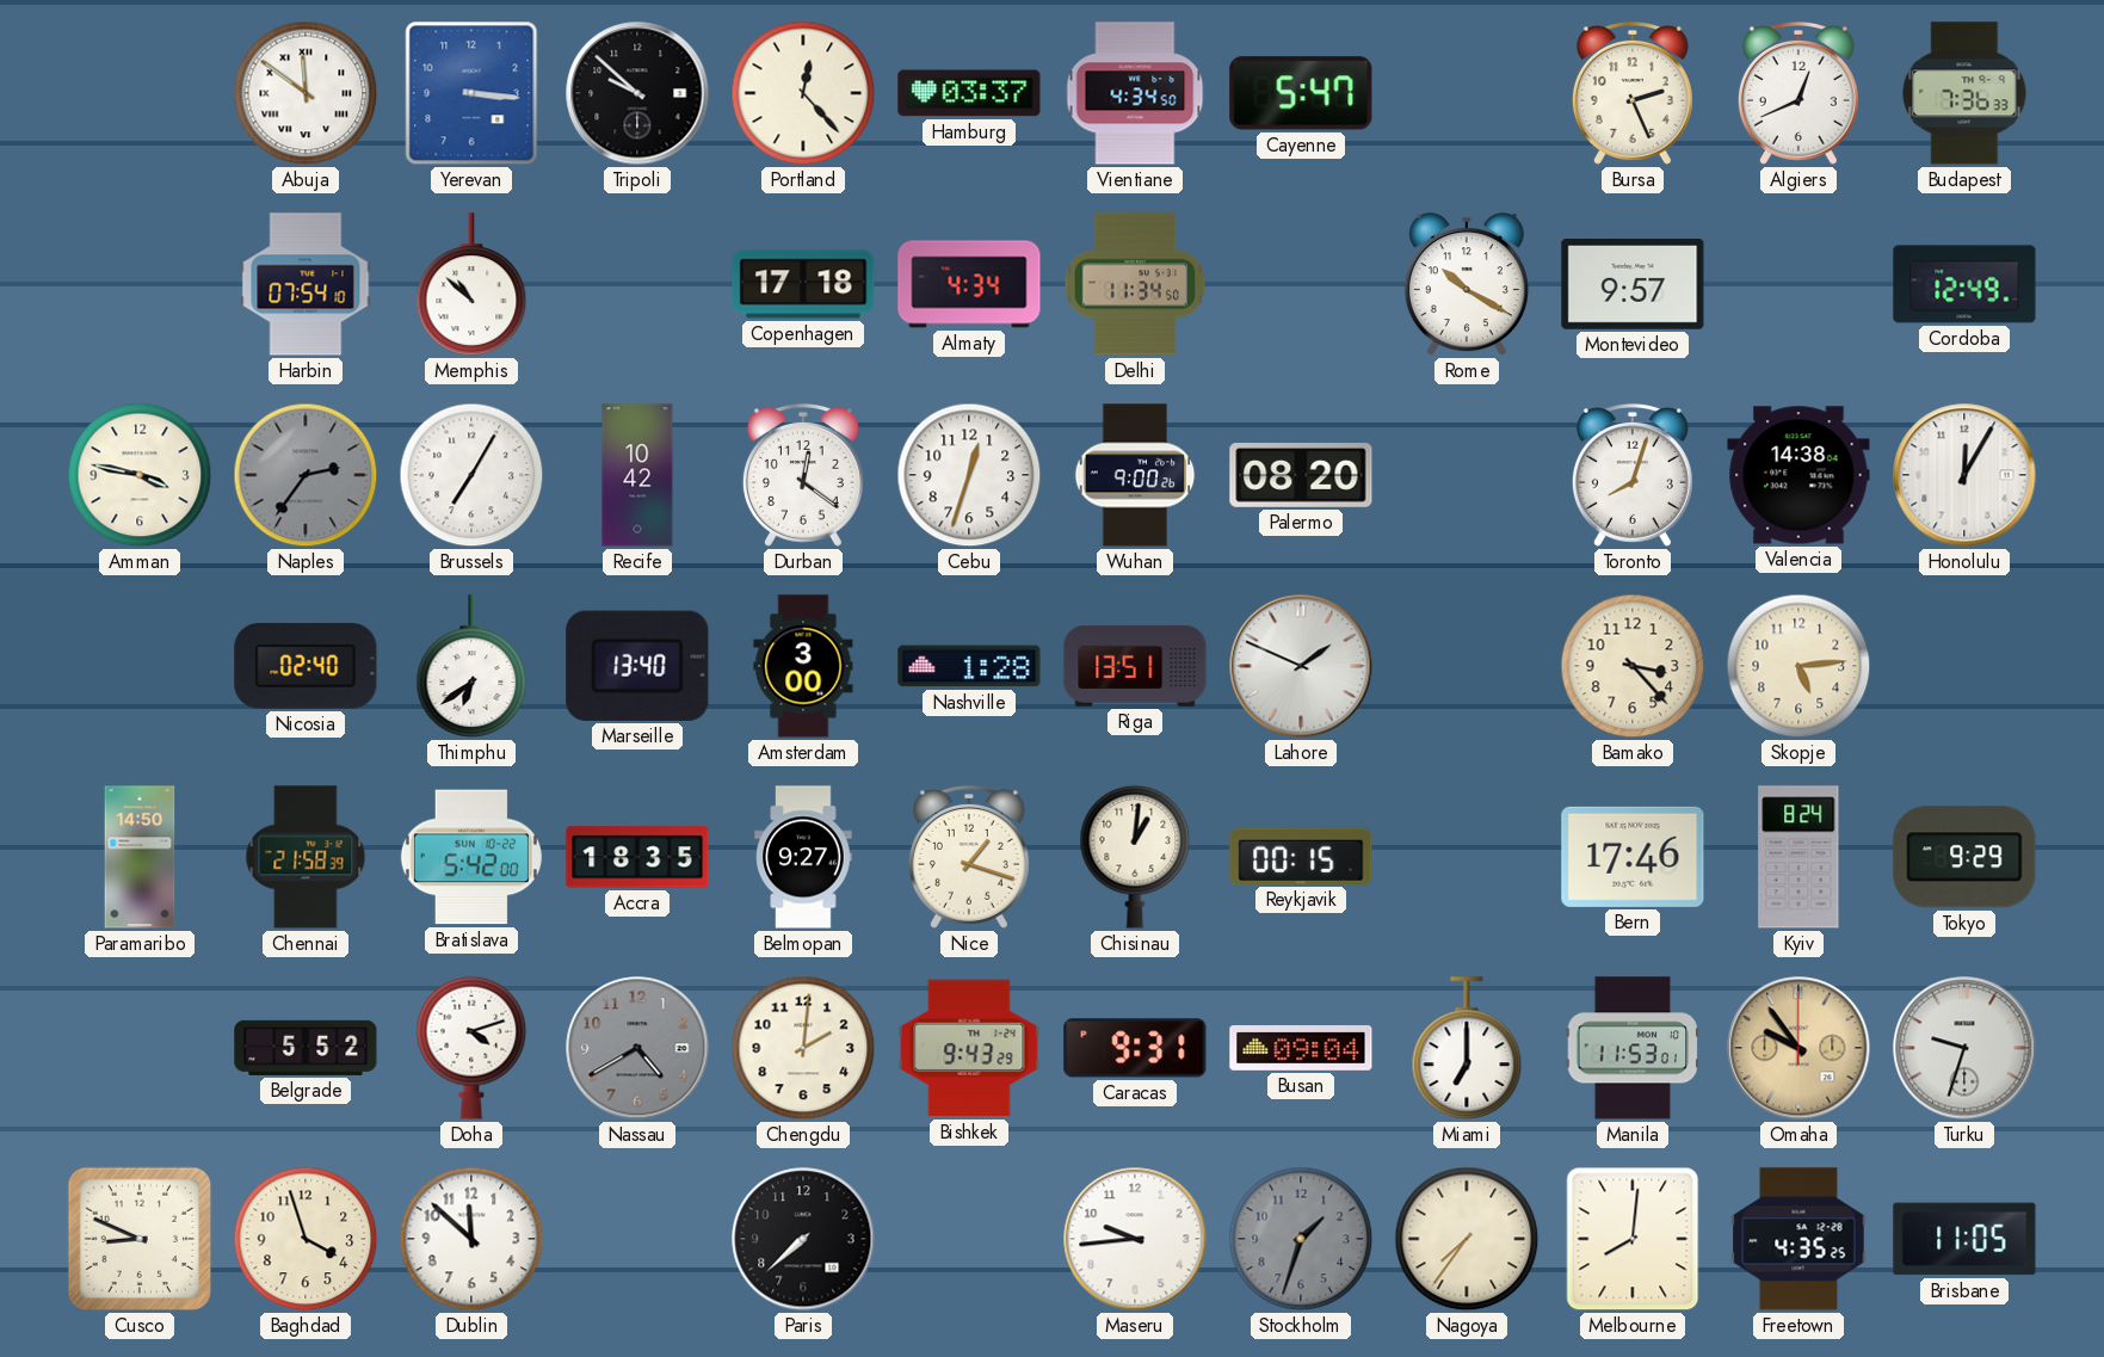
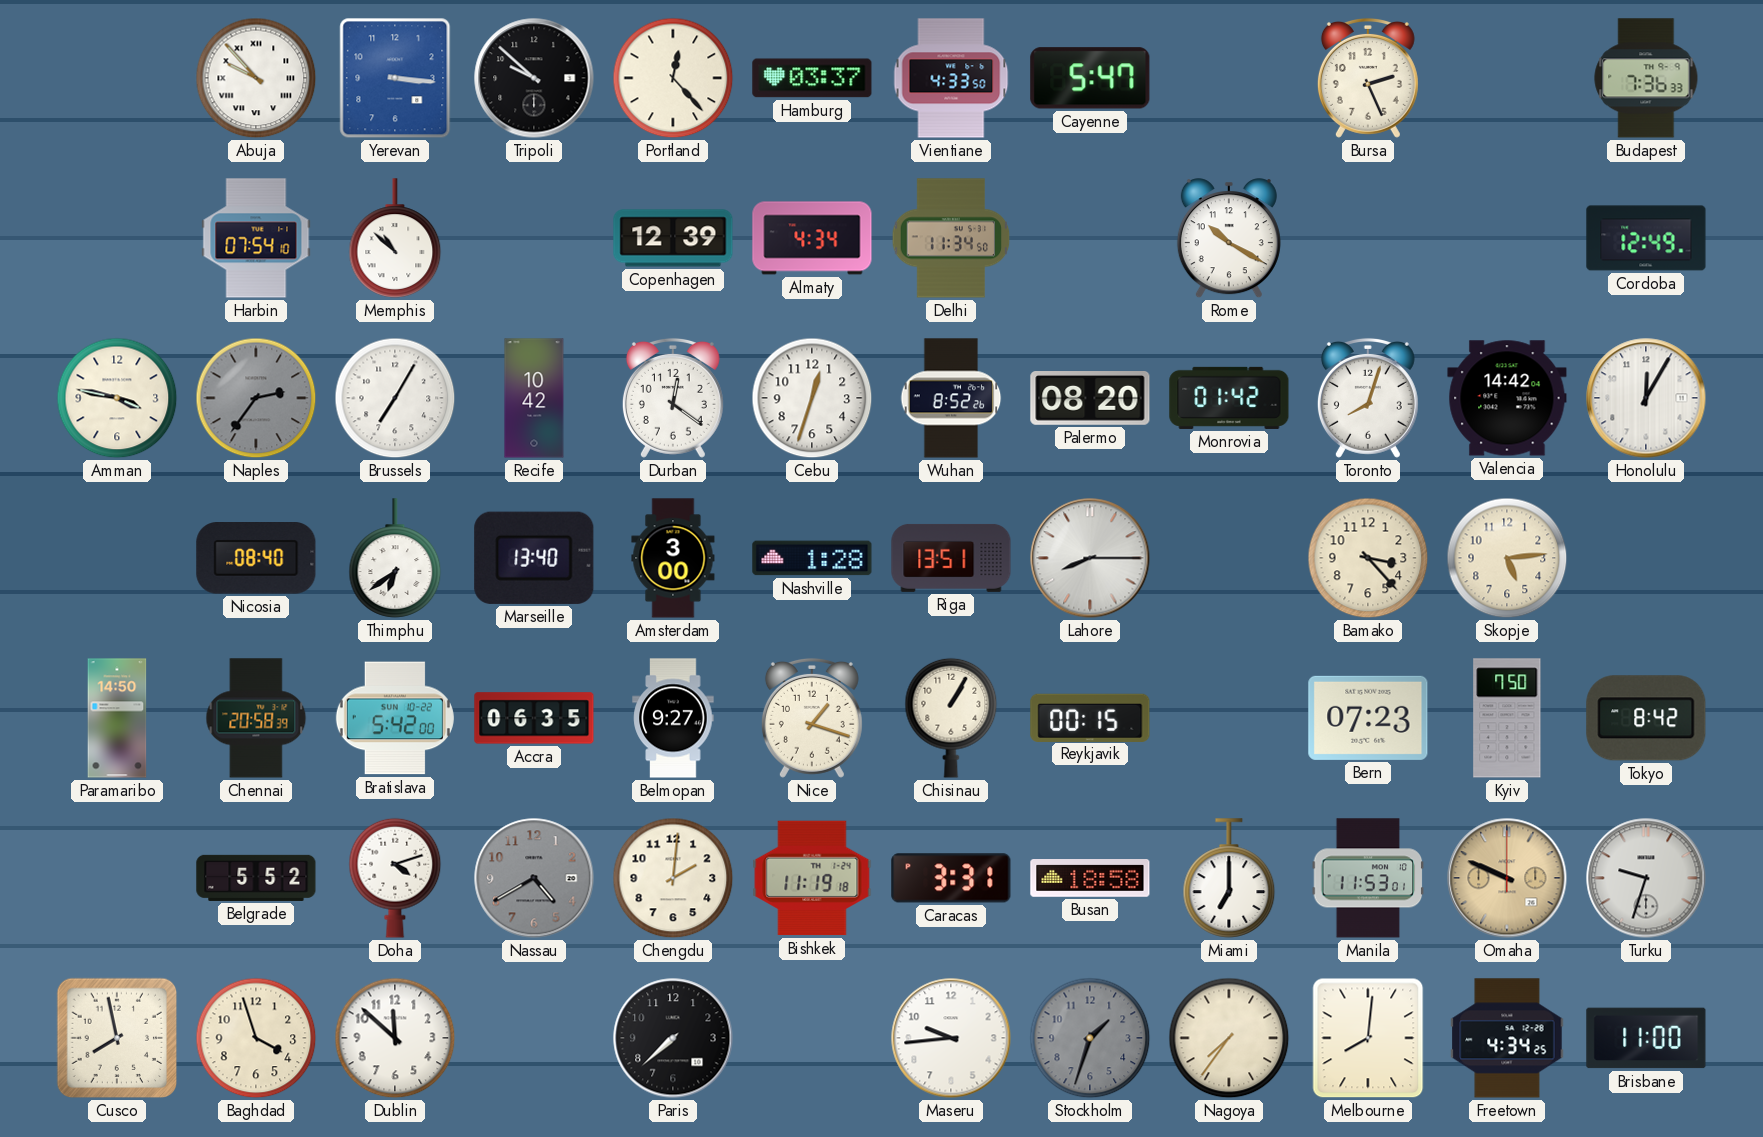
Abuja: 11:51 -> 9:53
Vientiane: 4:34 -> 4:33
Algiers: 12:41 -> none
Copenhagen: 17:18 -> 12:39
Montevideo: 9:57 -> none
Wuhan: 9:00 -> 8:52
Monrovia: none -> 01:42
Valencia: 14:38 -> 14:42
Nicosia: 02:40 -> 08:40
Lahore: 1:49 -> 8:15
Chennai: 21:58 -> 20:58
Accra: 18:35 -> 06:35
Chisinau: 1:01 -> 1:05
Bern: 17:46 -> 07:23
Kyiv: 8:24 -> 7:50
Tokyo: 9:29 -> 8:42
Bishkek: 9:43 -> 11:19
Caracas: 9:31 -> 3:31
Busan: 09:04 -> 18:58
Omaha: 9:54 -> 9:49
Cusco: 8:49 -> 7:58
Freetown: 4:35 -> 4:34
Brisbane: 11:05 -> 11:00
